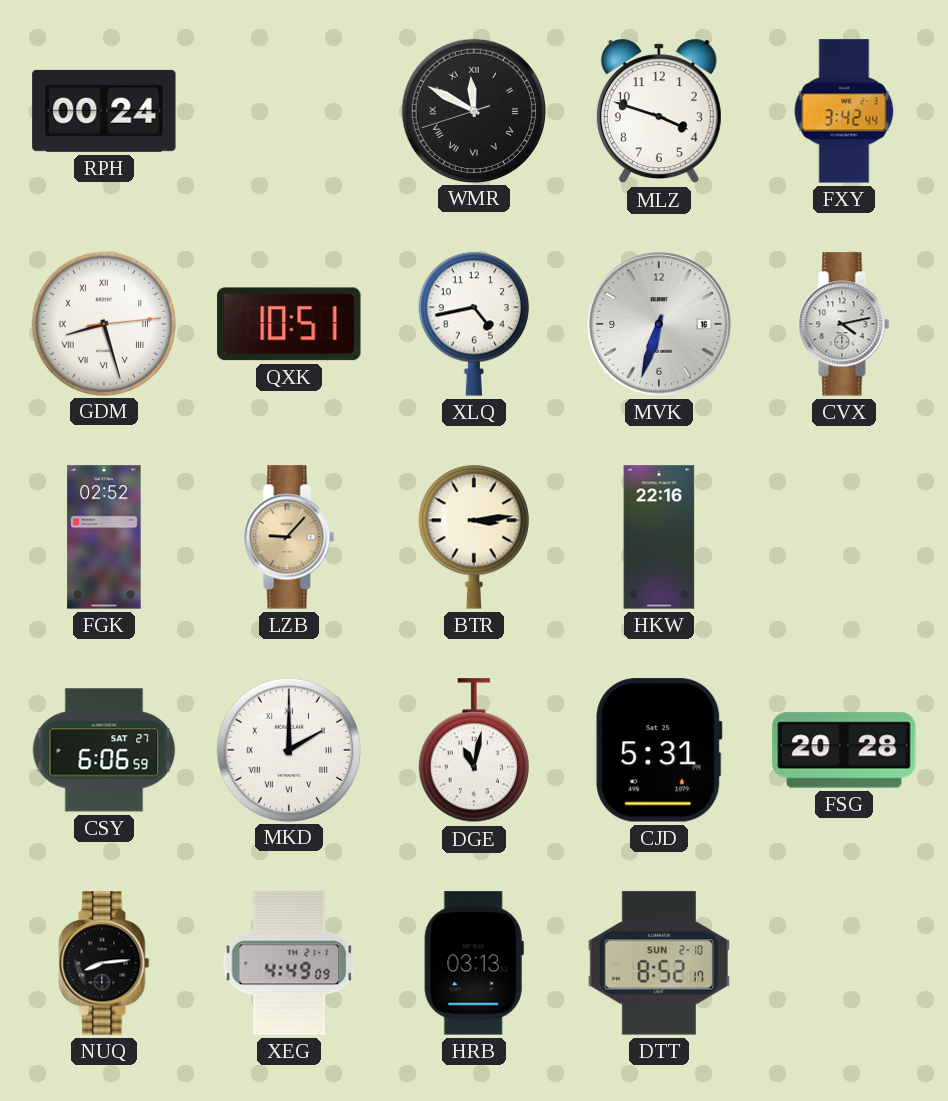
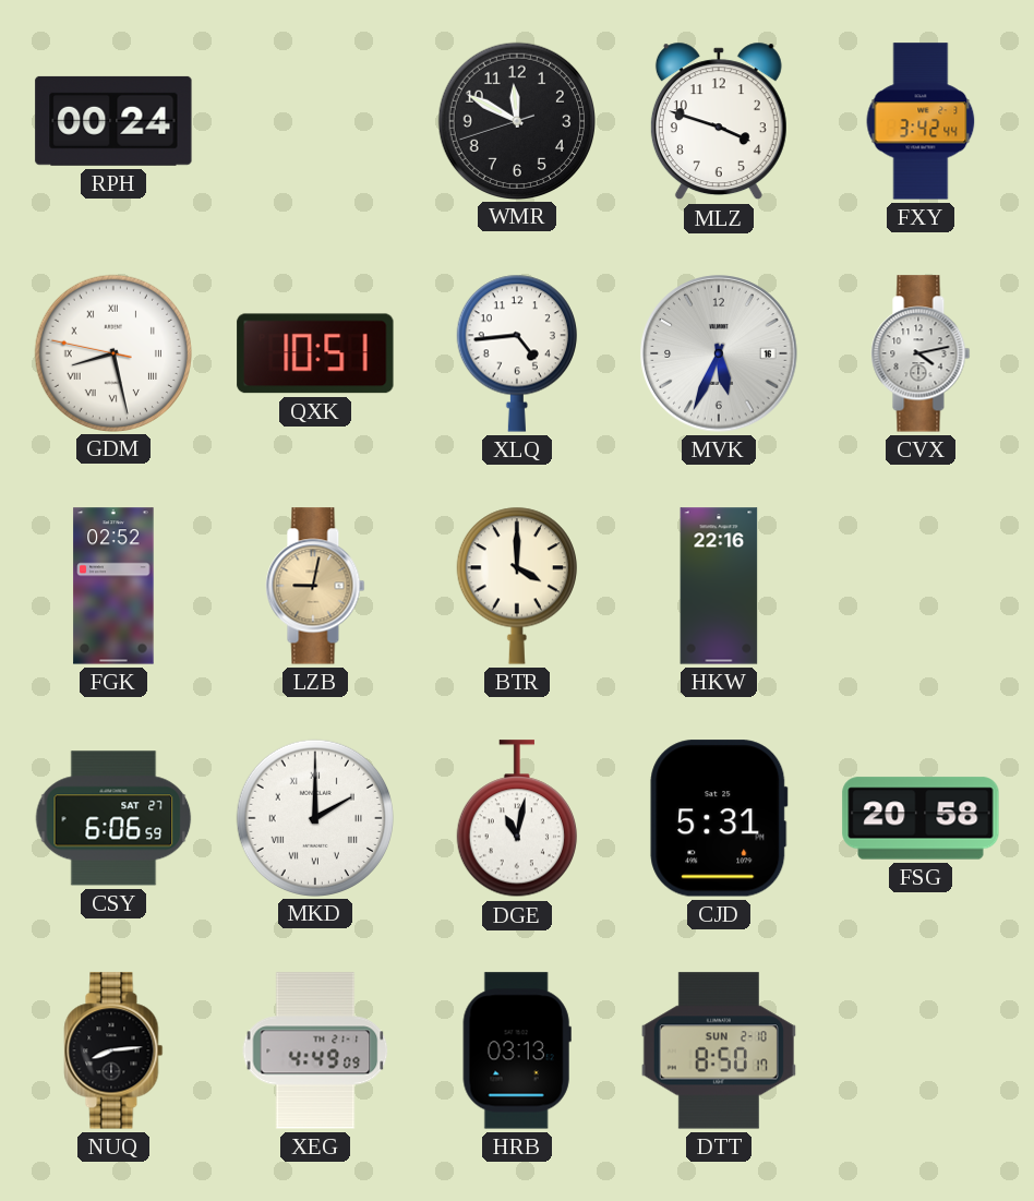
WMR numerals: Roman -> Arabic
GDM: 8:27:14 -> 8:27:47
XLQ: 4:43 -> 4:44
MVK: 6:33 -> 5:34
LZB: 9:07 -> 9:02
BTR: 3:14 -> 4:00
FSG: 20:28 -> 20:58
DTT: 8:52 -> 8:50
